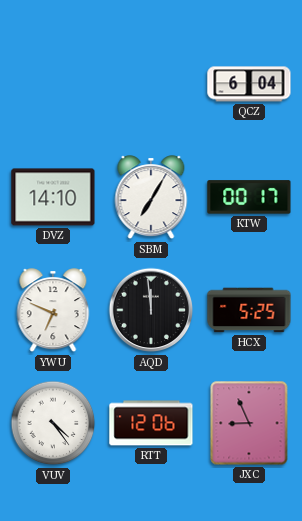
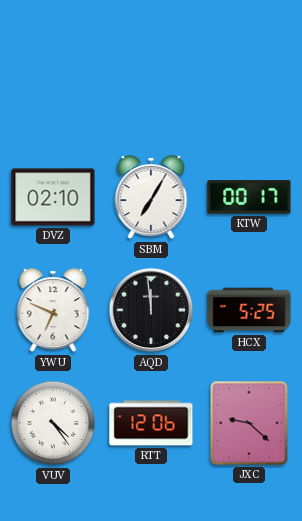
QCZ: 6:04 -> none
DVZ: 14:10 -> 02:10
JXC: 8:56 -> 9:22
